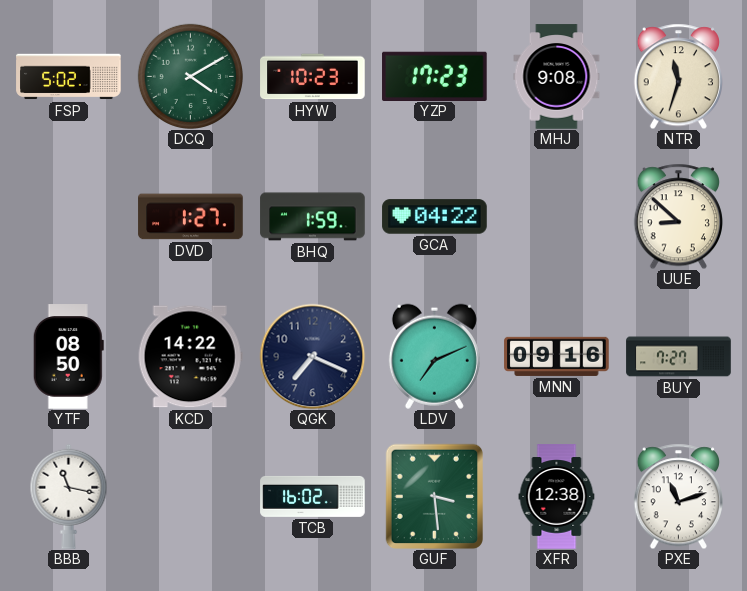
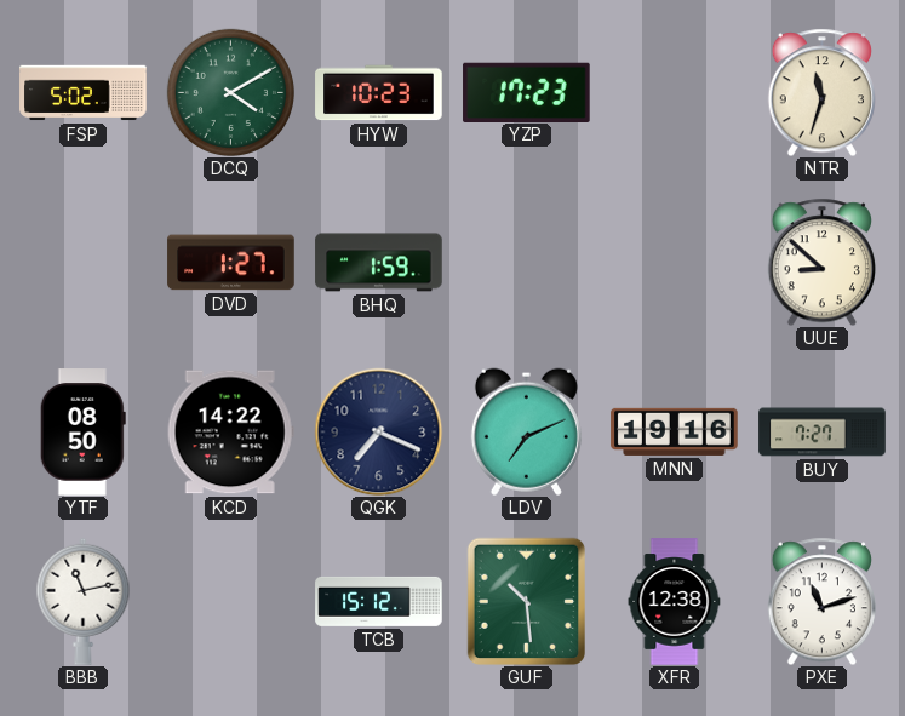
MHJ: 9:08 -> none
GCA: 04:22 -> none
MNN: 09:16 -> 19:16
BBB: 11:17 -> 11:13
TCB: 16:02 -> 15:12
GUF: 3:29 -> 10:29
